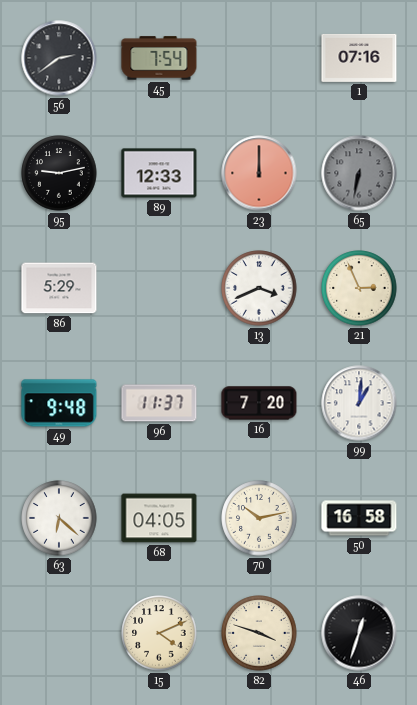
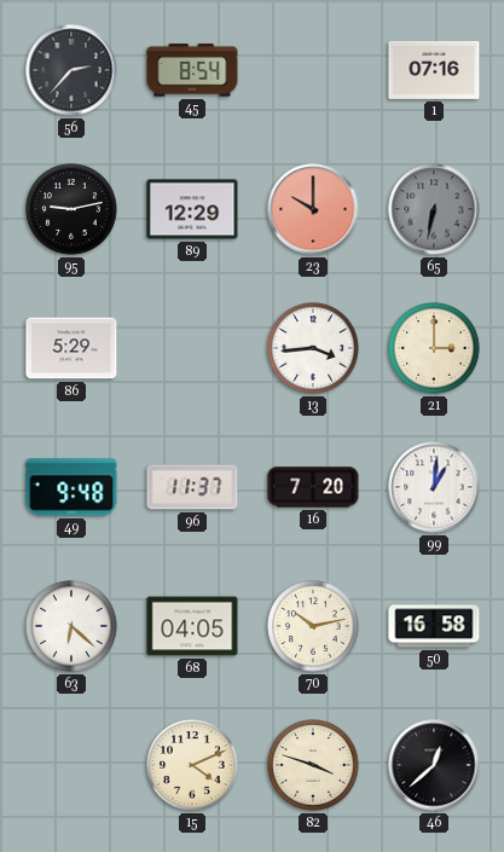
56: 2:39 -> 2:37
45: 7:54 -> 8:54
89: 12:33 -> 12:29
23: 12:00 -> 10:00
13: 3:41 -> 3:44
21: 2:56 -> 3:00
46: 12:33 -> 12:38
